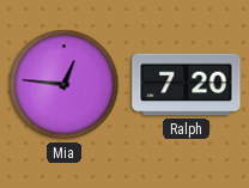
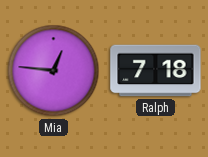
Ralph: 7:20 -> 7:18
